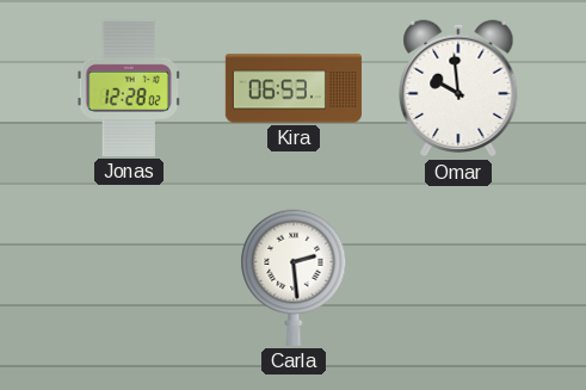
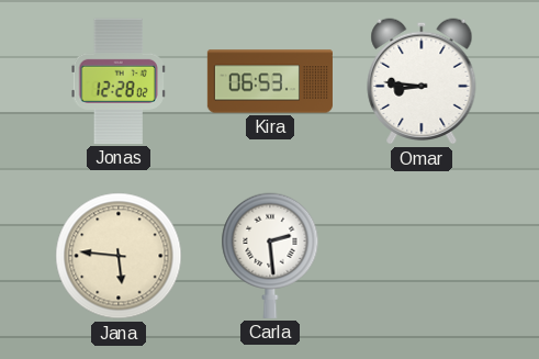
Omar: 9:59 -> 8:46
Jana: none -> 5:46
